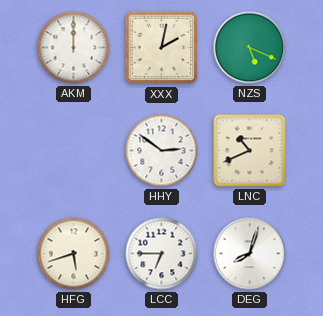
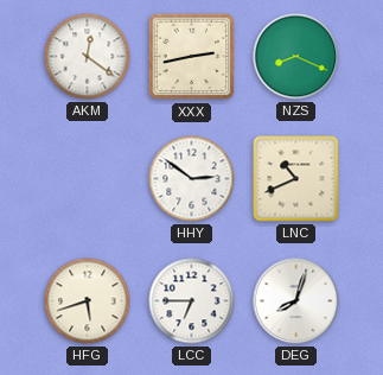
AKM: 12:00 -> 12:21
XXX: 2:02 -> 2:43
NZS: 5:19 -> 8:19
